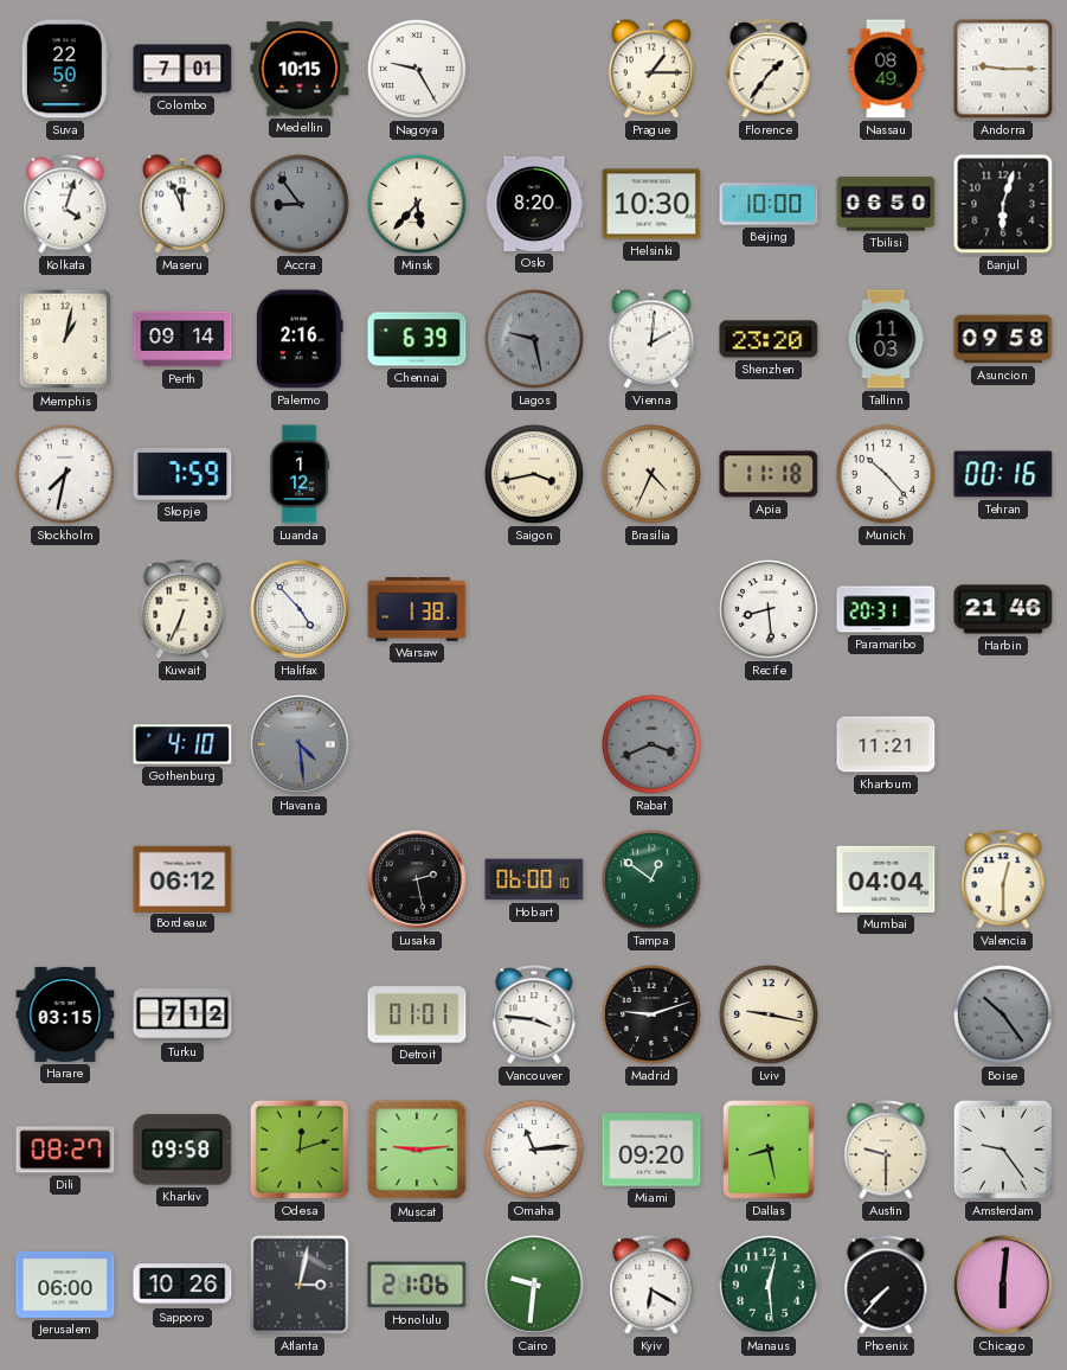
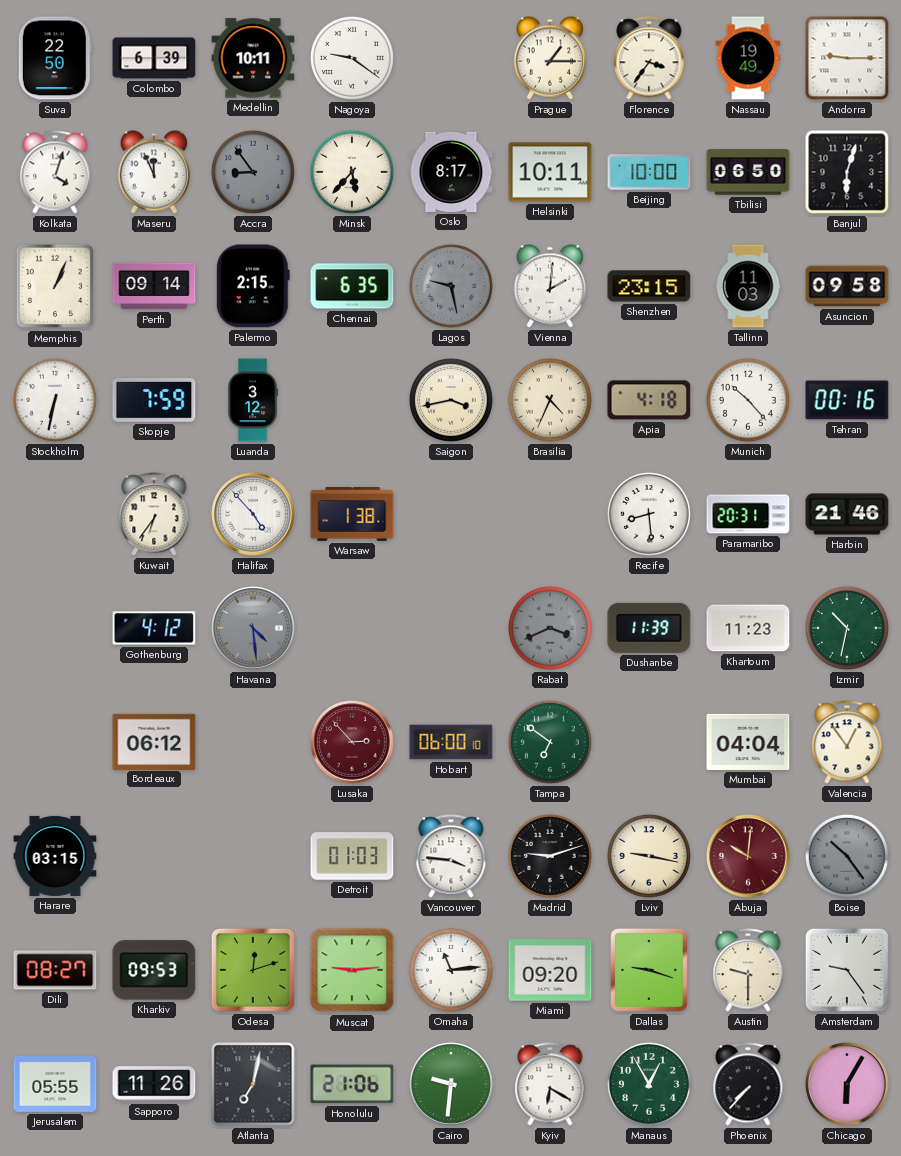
Colombo: 7:01 -> 6:39
Medellin: 10:15 -> 10:11
Nagoya: 9:25 -> 9:21
Florence: 1:36 -> 3:36
Nassau: 08:49 -> 19:49
Oslo: 8:20 -> 8:17
Helsinki: 10:30 -> 10:11
Memphis: 1:02 -> 1:04
Palermo: 2:16 -> 2:15
Chennai: 6:39 -> 6:35
Shenzhen: 23:20 -> 23:15
Stockholm: 7:32 -> 6:32
Luanda: 1:12 -> 3:12
Apia: 11:18 -> 4:18
Kuwait: 6:34 -> 6:36
Gothenburg: 4:10 -> 4:12
Dushanbe: none -> 11:39
Khartoum: 11:21 -> 11:23
Izmir: none -> 10:32
Lusaka: 2:28 -> 2:53
Lusaka dial: black -> burgundy
Tampa: 12:51 -> 6:51
Valencia: 12:30 -> 12:54
Turku: 7:12 -> none
Detroit: 01:01 -> 01:03
Abuja: none -> 10:01
Kharkiv: 09:58 -> 09:53
Dallas: 8:28 -> 9:18
Jerusalem: 06:00 -> 05:55
Sapporo: 10:26 -> 11:26
Atlanta: 3:02 -> 7:02
Manaus: 12:29 -> 12:55
Chicago: 6:01 -> 6:05
